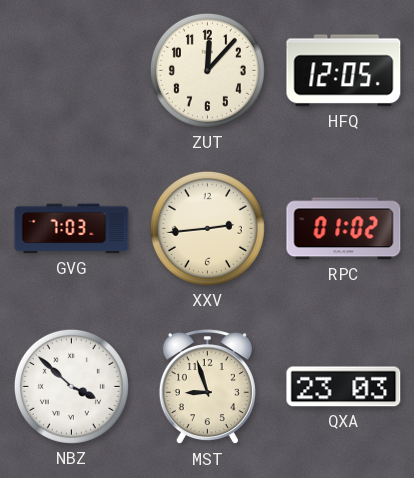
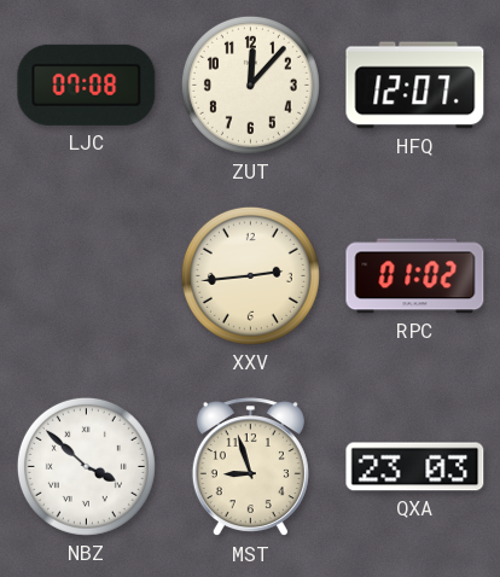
LJC: none -> 07:08
HFQ: 12:05 -> 12:07
GVG: 7:03 -> none
